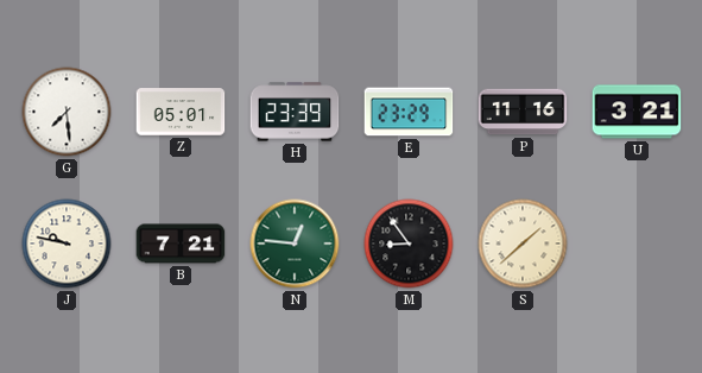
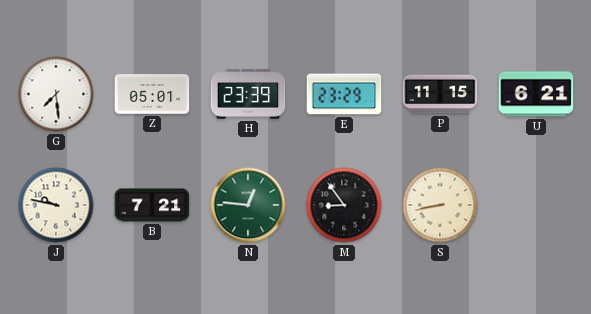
P: 11:16 -> 11:15
U: 3:21 -> 6:21
S: 1:38 -> 8:43
